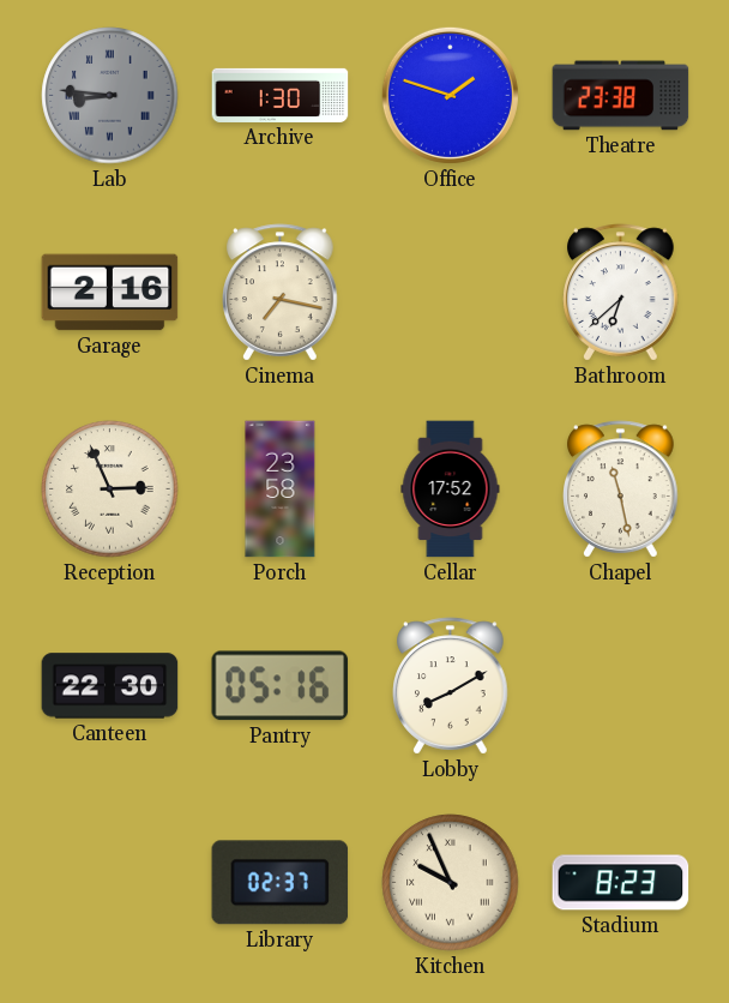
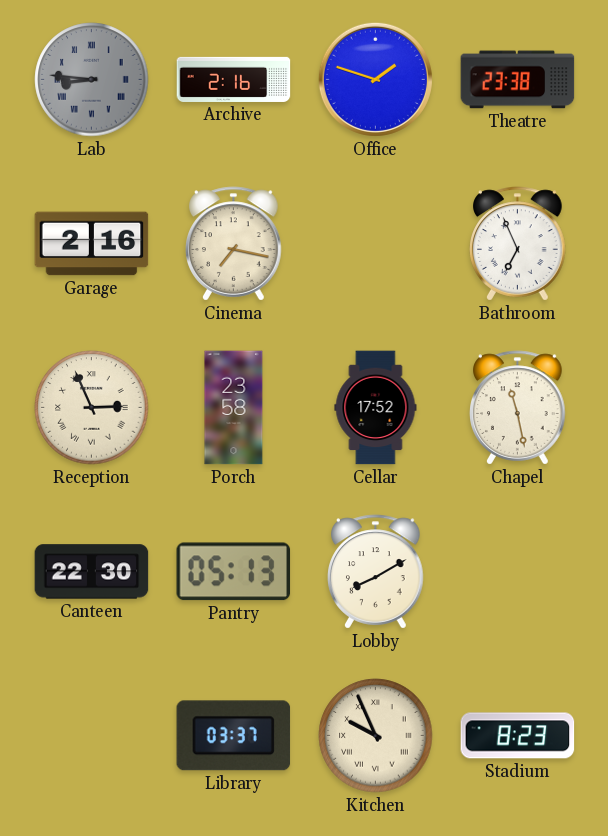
Archive: 1:30 -> 2:16
Bathroom: 6:38 -> 6:56
Pantry: 05:16 -> 05:13
Library: 02:37 -> 03:37
